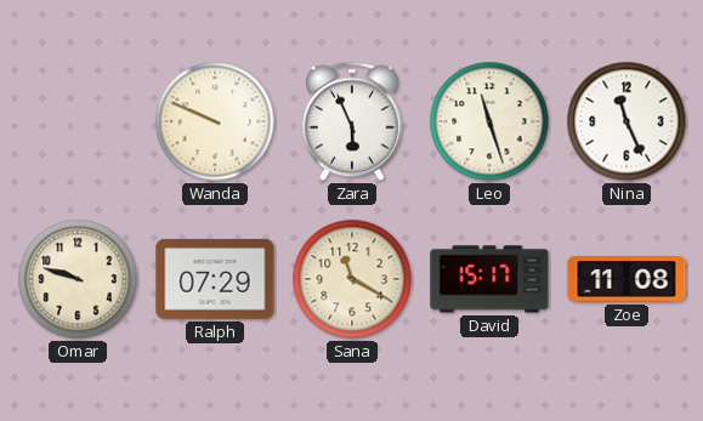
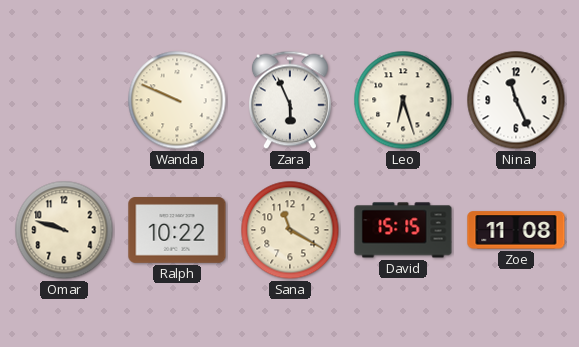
Leo: 11:27 -> 6:27
Ralph: 07:29 -> 10:22
David: 15:17 -> 15:15
